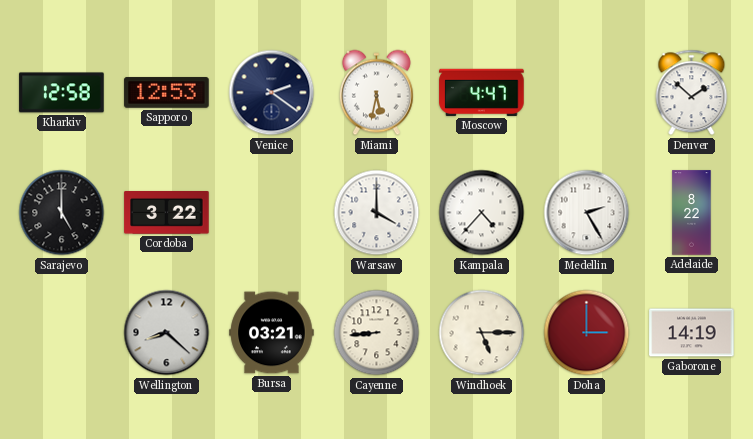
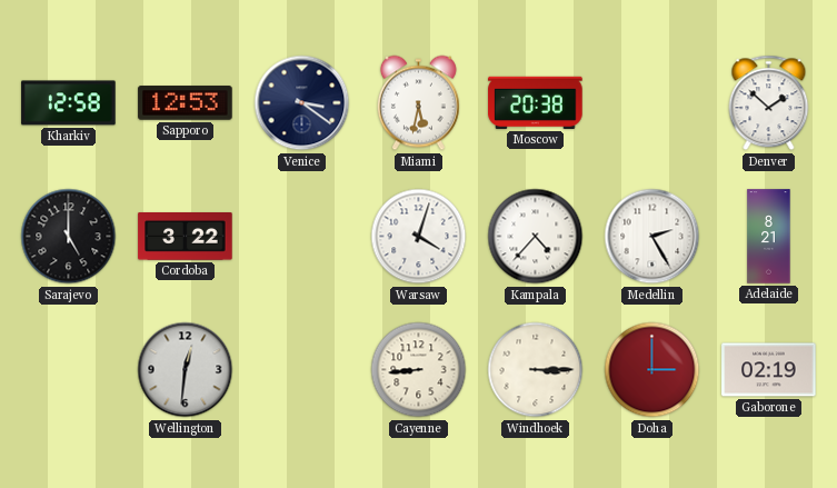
Venice: 2:21 -> 3:21
Moscow: 4:47 -> 20:38
Warsaw: 4:00 -> 4:03
Adelaide: 8:22 -> 8:21
Wellington: 8:22 -> 12:31
Bursa: 03:21 -> none
Windhoek: 5:15 -> 3:15
Gaborone: 14:19 -> 02:19
